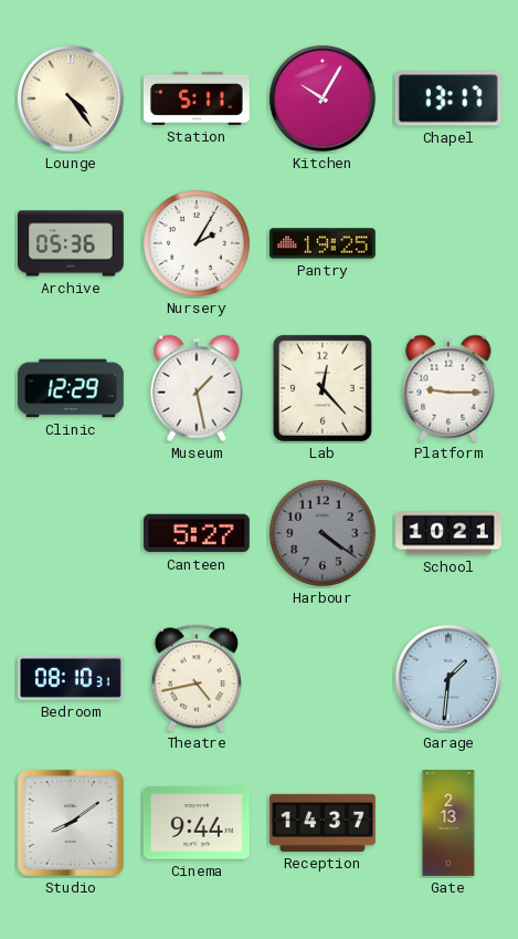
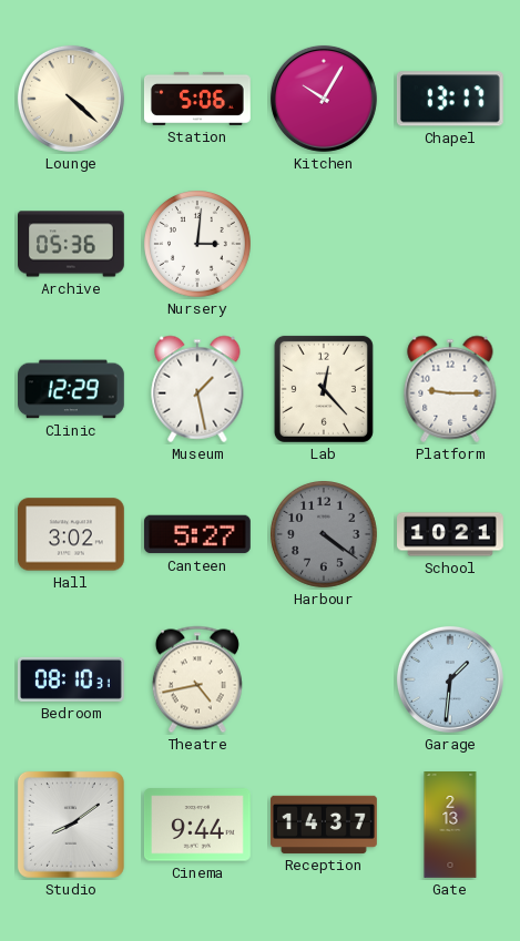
Lounge: 4:24 -> 4:22
Station: 5:11 -> 5:06
Nursery: 2:05 -> 3:01
Pantry: 19:25 -> none
Hall: none -> 3:02
